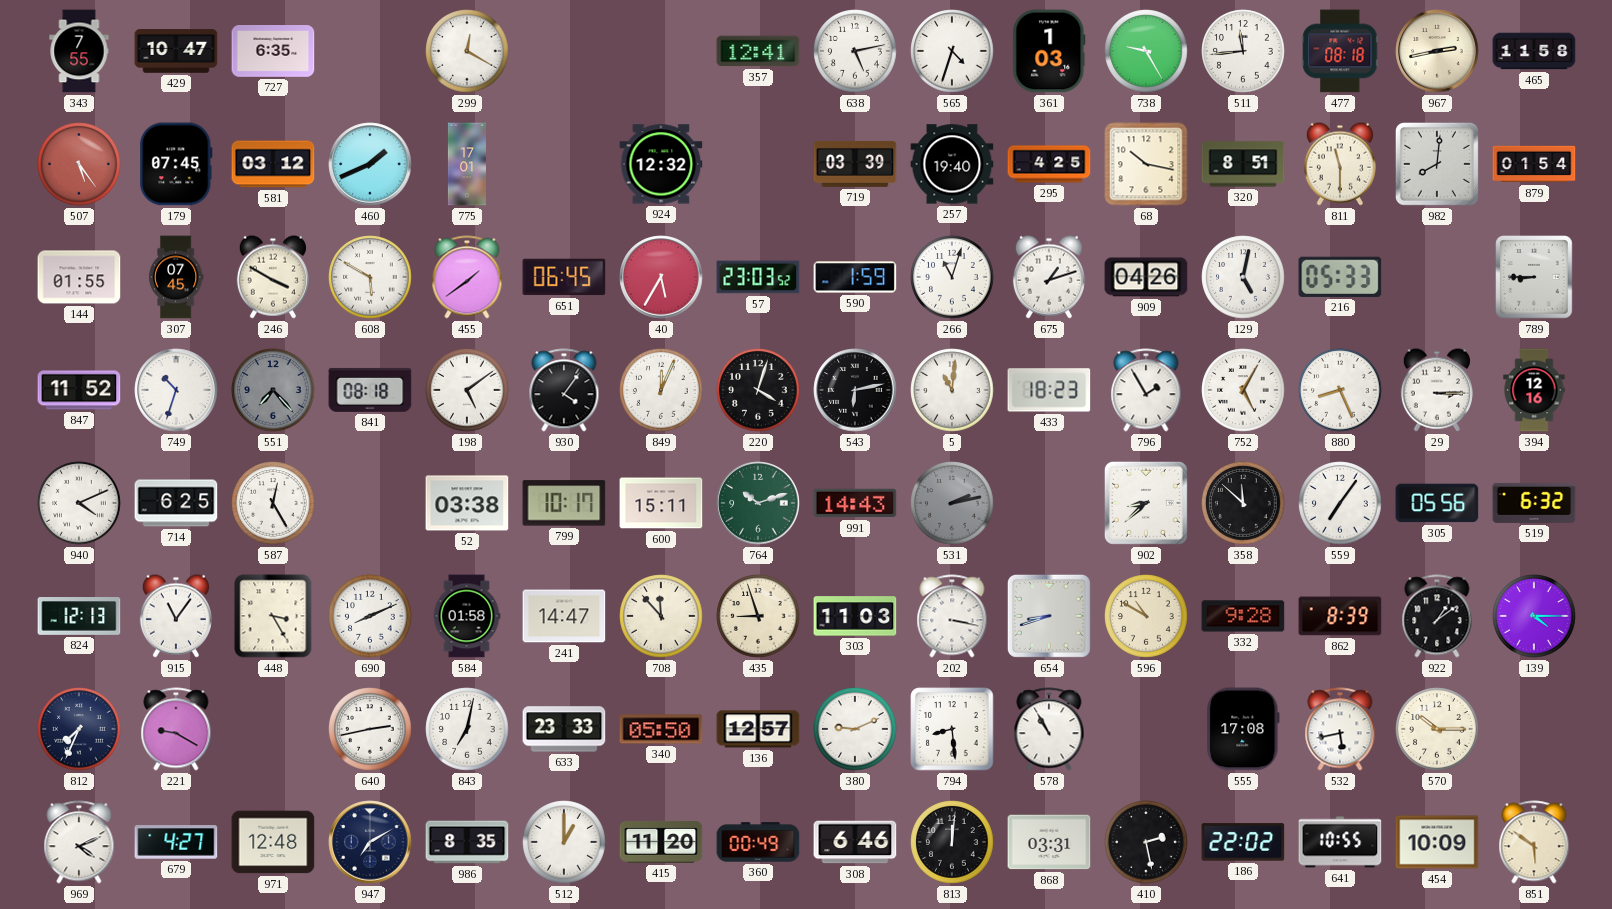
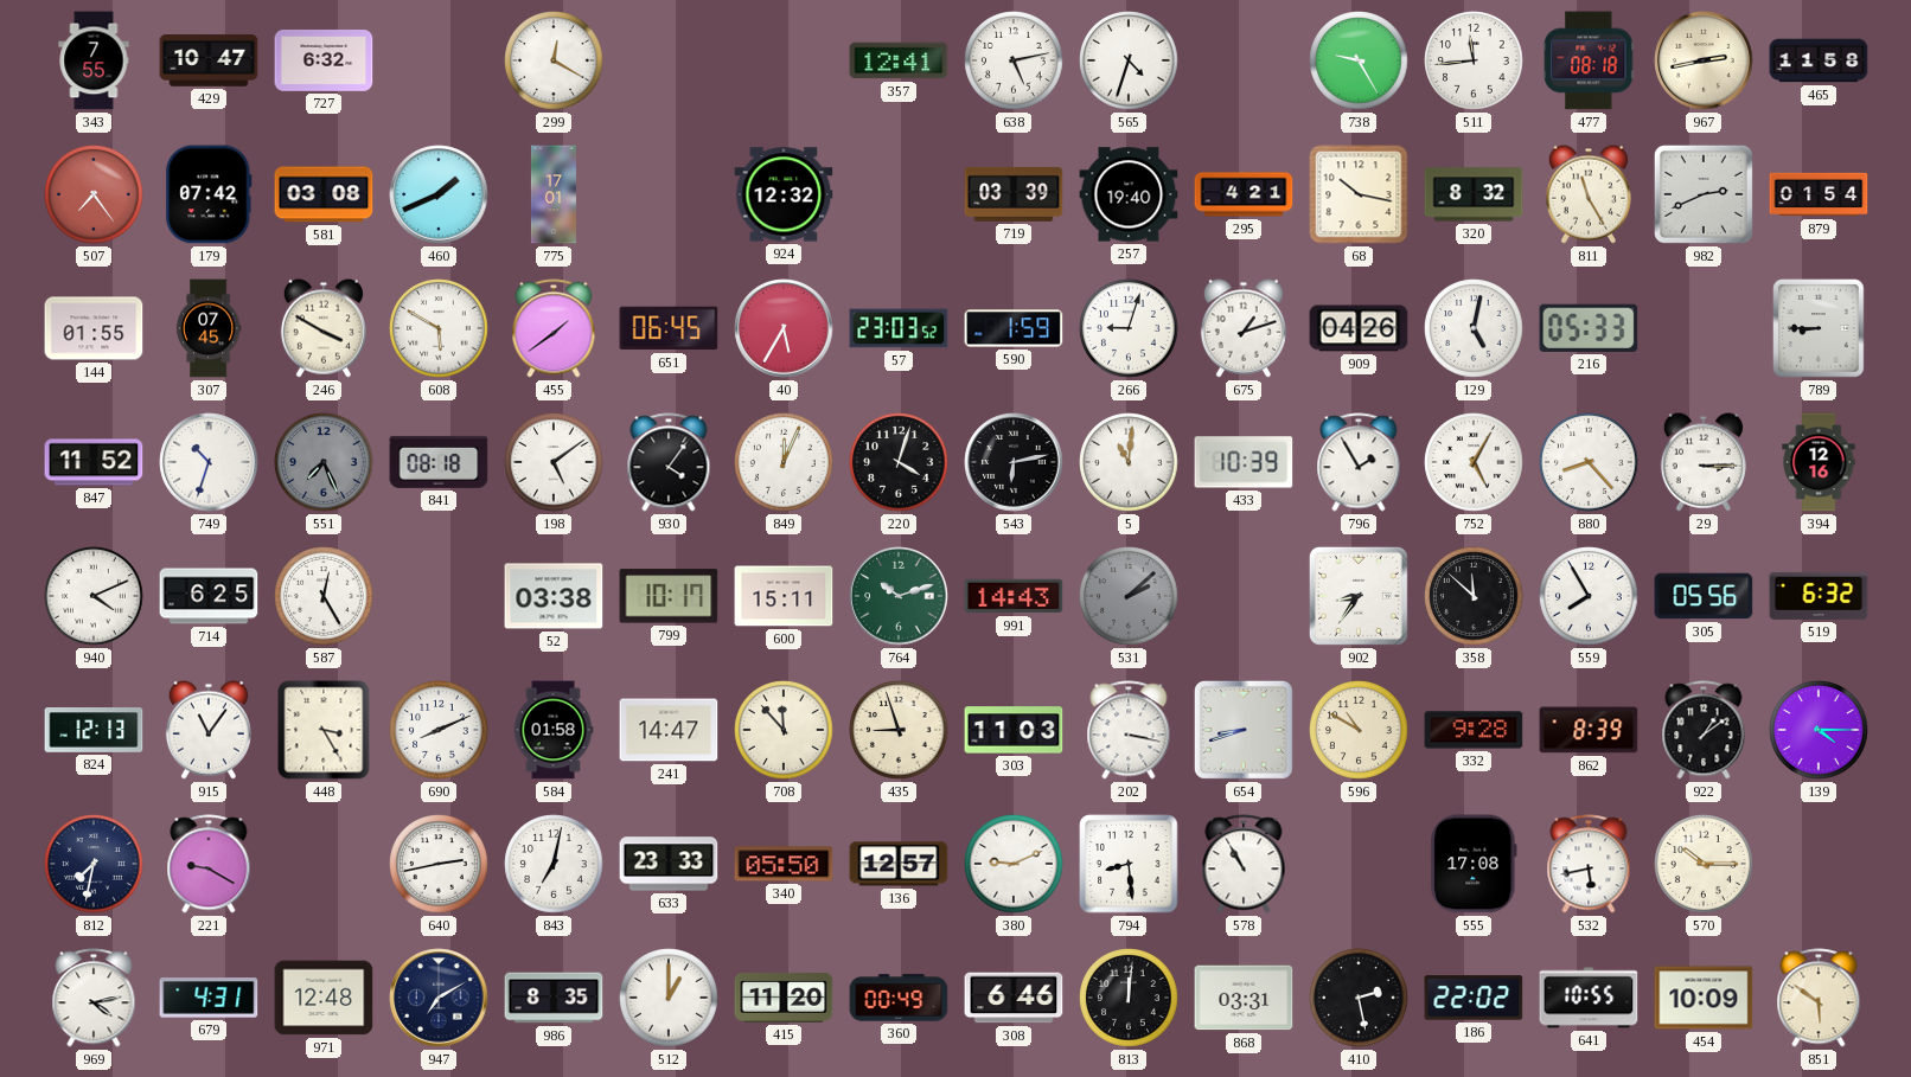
727: 6:35 -> 6:32
361: 1:03 -> none
507: 5:24 -> 7:24
179: 07:45 -> 07:42
581: 03:12 -> 03:08
295: 4:25 -> 4:21
320: 8:51 -> 8:32
811: 11:30 -> 11:25
982: 8:01 -> 2:41
266: 11:03 -> 9:03
551: 7:23 -> 7:26
433: 18:23 -> 10:39
880: 8:26 -> 8:23
531: 2:13 -> 2:08
902: 8:38 -> 8:36
559: 7:06 -> 7:55
812: 7:34 -> 7:32
969: 4:11 -> 4:13
679: 4:27 -> 4:31
